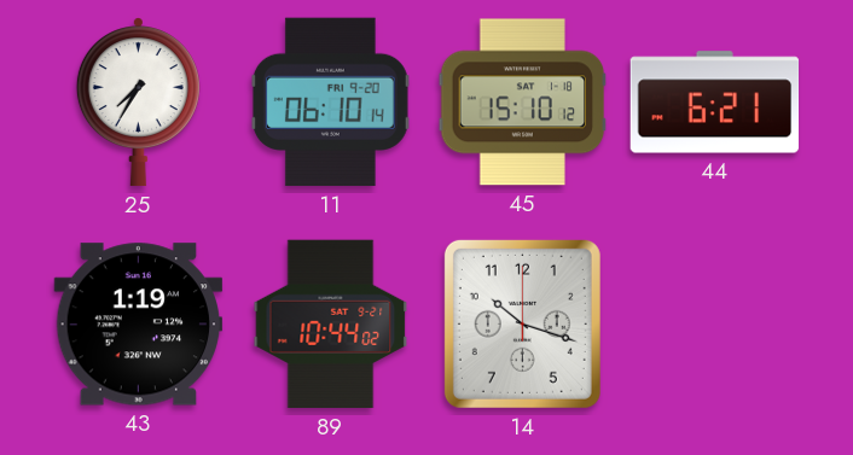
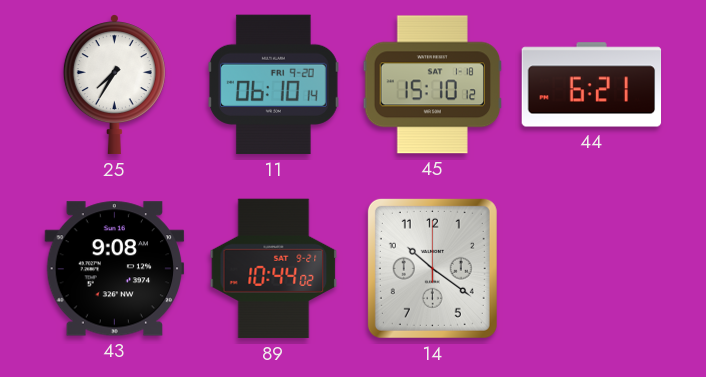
43: 1:19 -> 9:08
14: 10:18 -> 10:21
